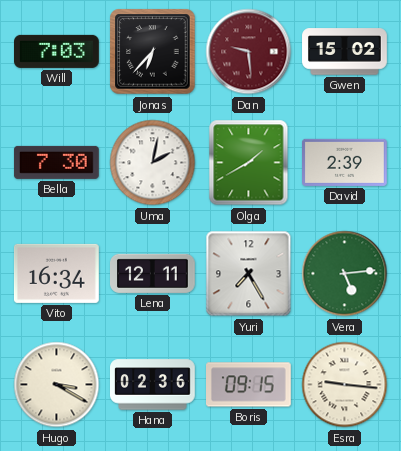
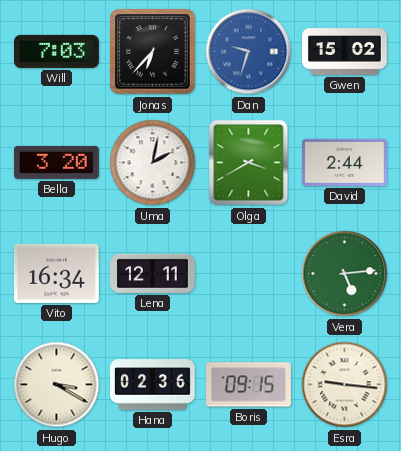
Dan: 9:29 -> 9:33
Dan dial: burgundy -> blue
Bella: 7:30 -> 3:20
Olga: 1:40 -> 3:40
David: 2:39 -> 2:44
Yuri: 7:25 -> none
